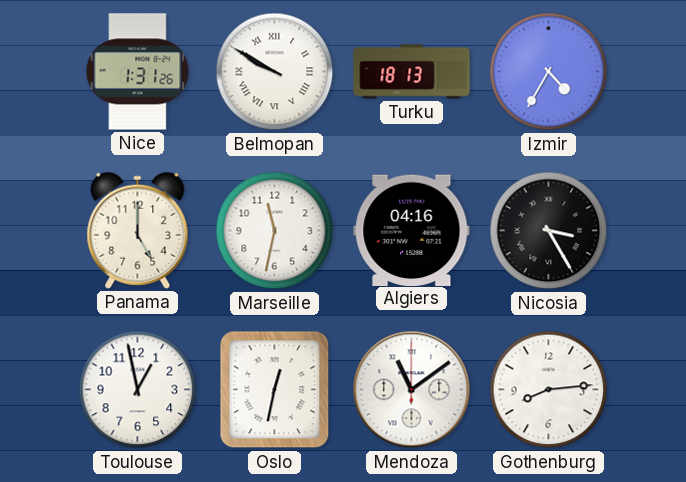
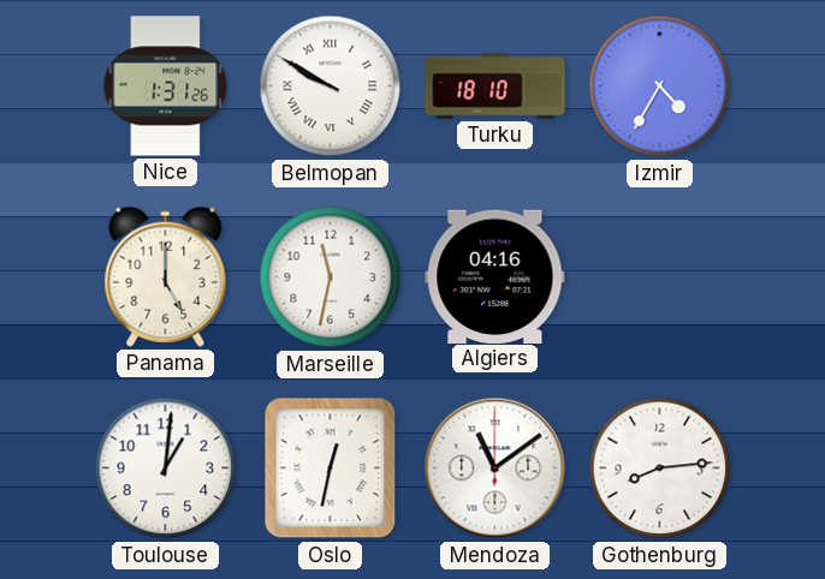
Turku: 18:13 -> 18:10
Nicosia: 3:25 -> none
Toulouse: 12:58 -> 1:01
